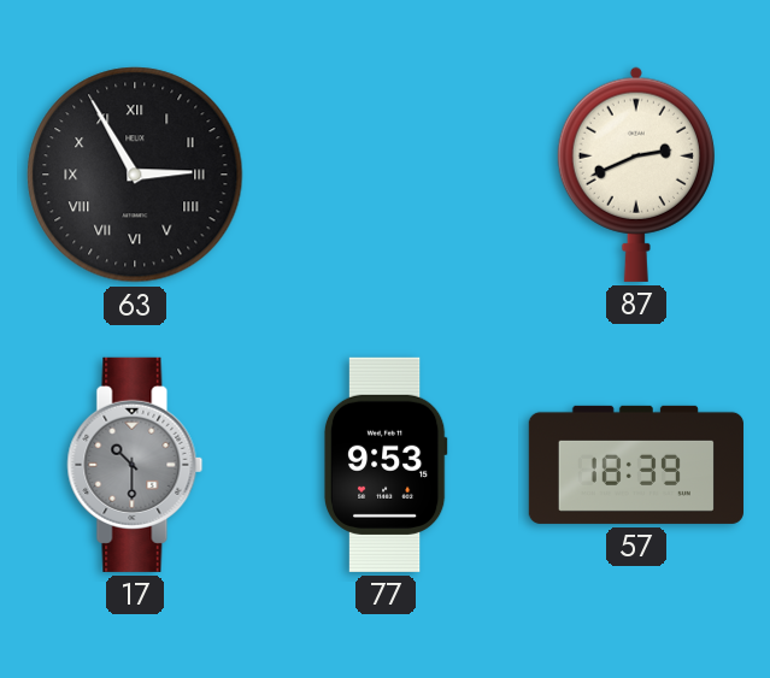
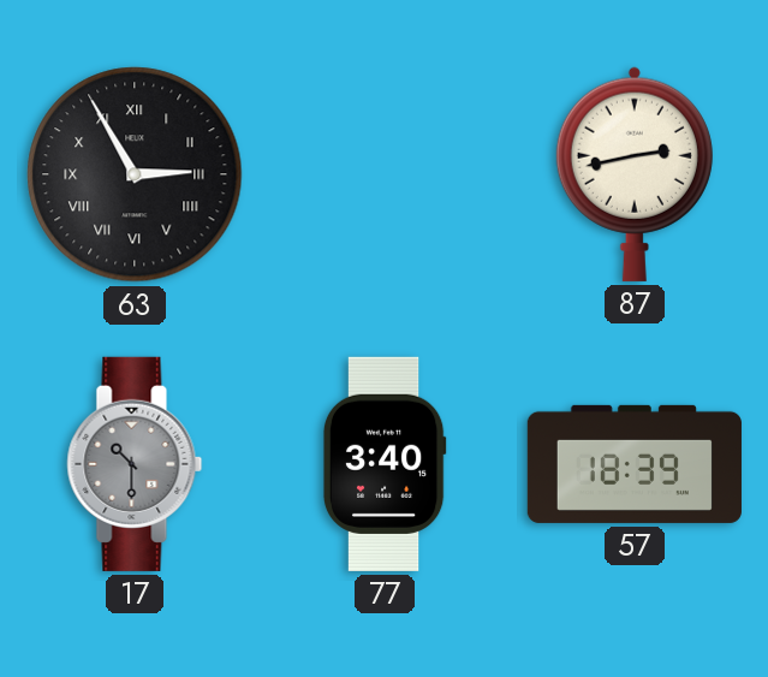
87: 2:41 -> 2:43
77: 9:53 -> 3:40
